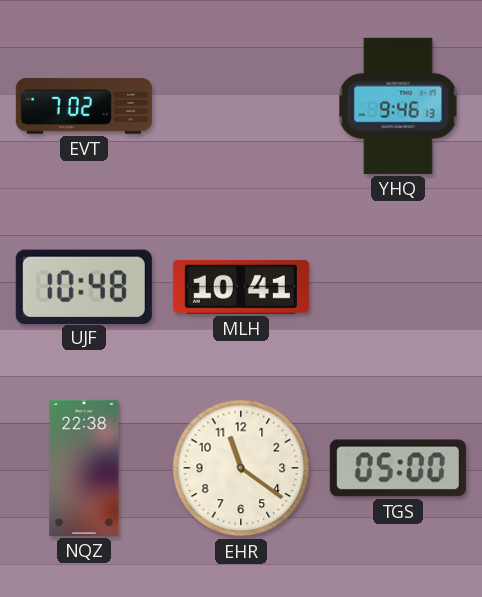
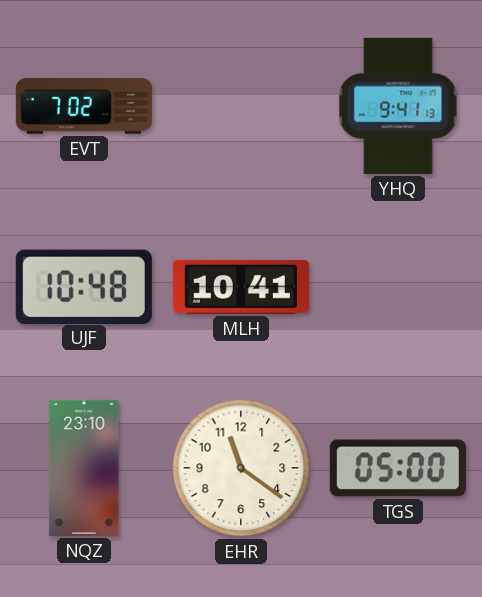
YHQ: 9:46 -> 9:41
NQZ: 22:38 -> 23:10
